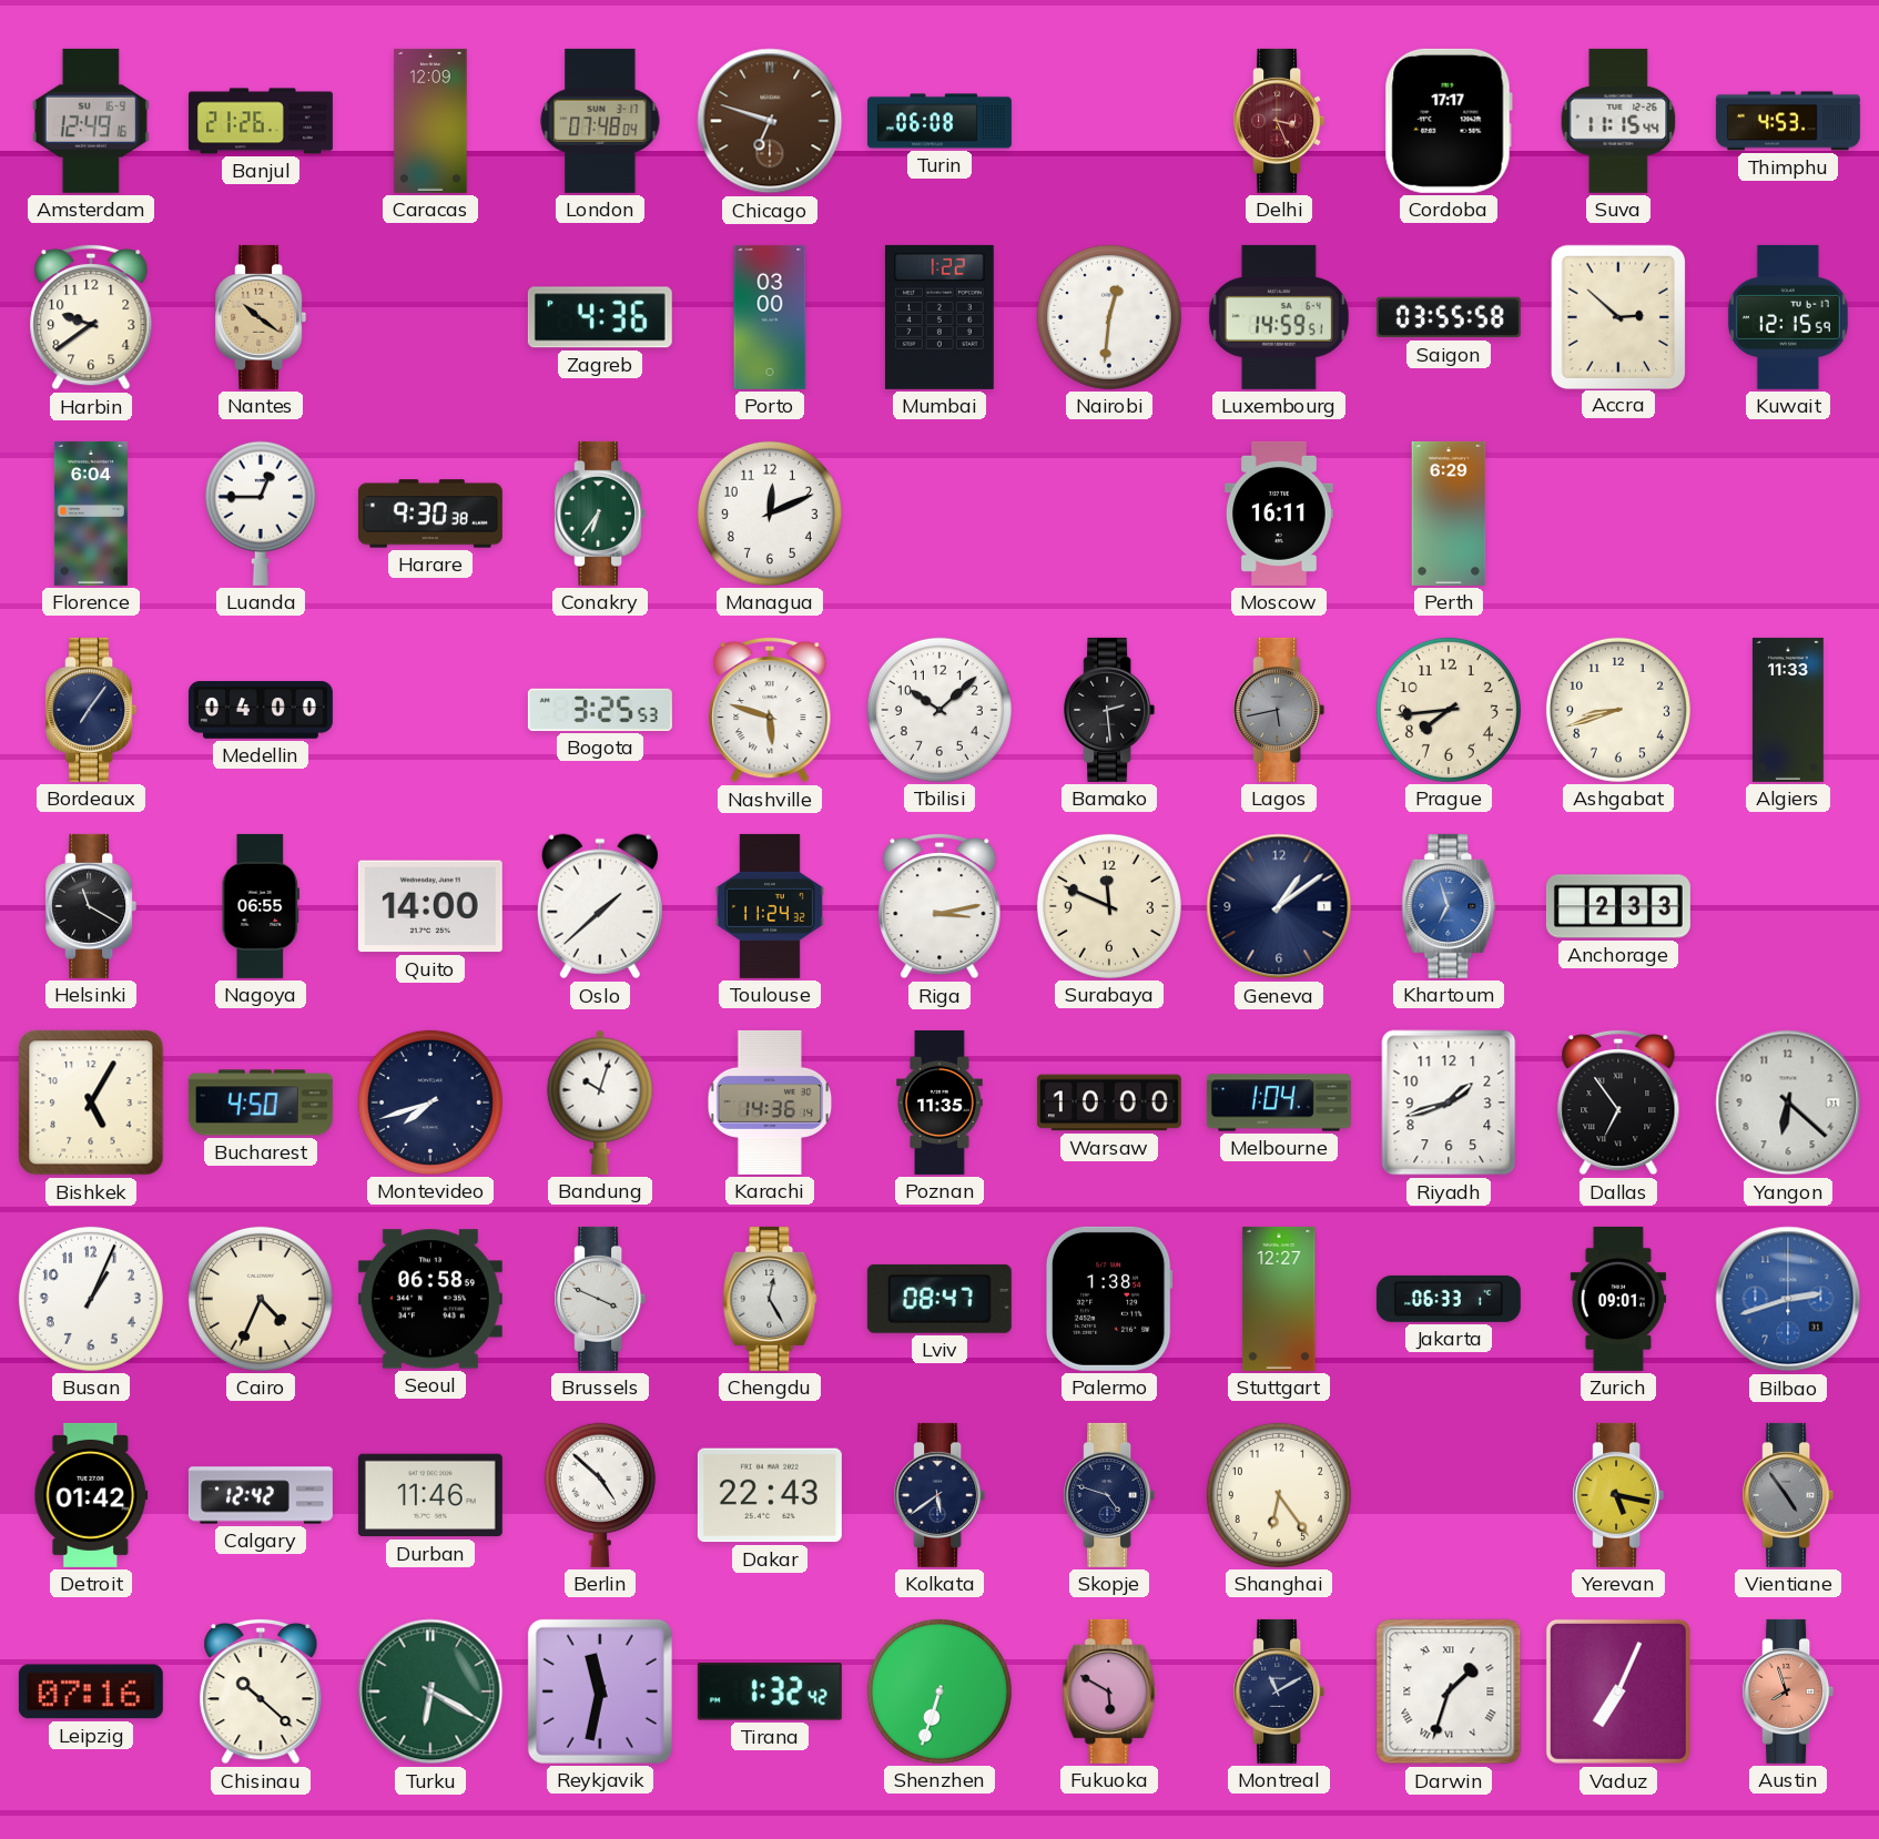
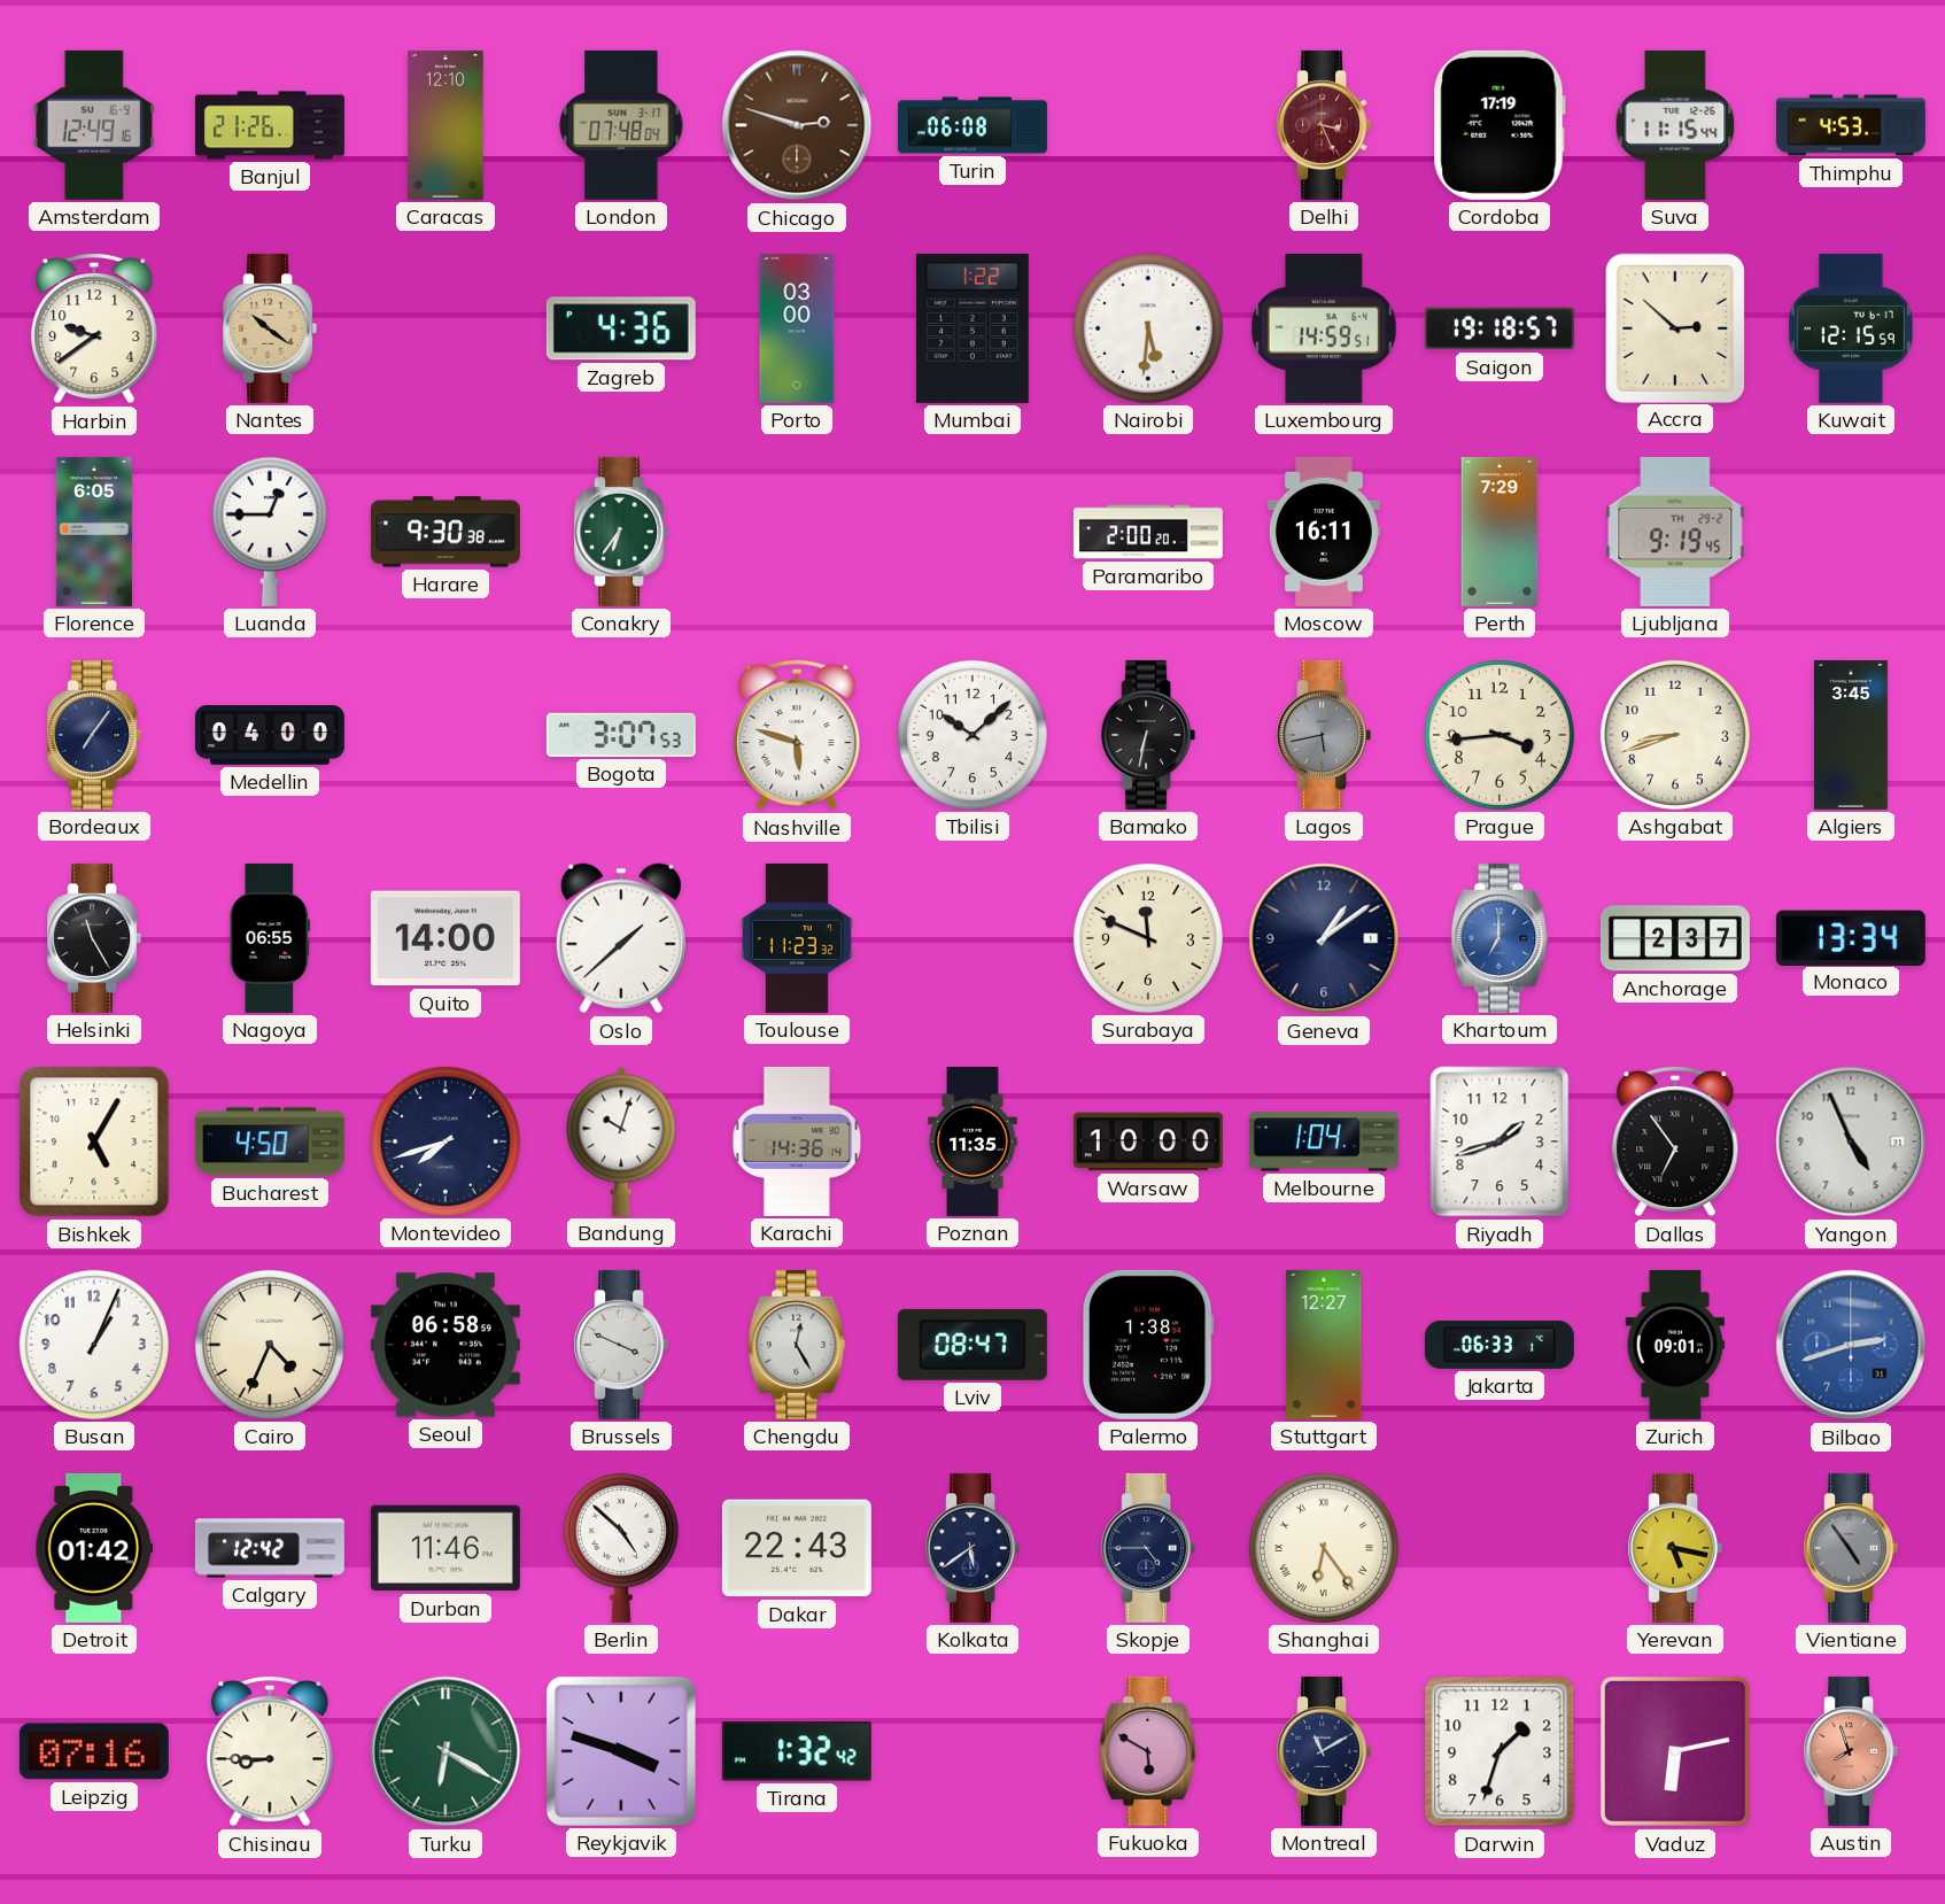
Caracas: 12:09 -> 12:10
Chicago: 6:48 -> 2:48
Cordoba: 17:17 -> 17:19
Nairobi: 12:31 -> 5:31
Saigon: 03:55 -> 19:18
Florence: 6:04 -> 6:05
Managua: 12:11 -> none
Paramaribo: none -> 2:00
Perth: 6:29 -> 7:29
Ljubljana: none -> 9:19
Bogota: 3:25 -> 3:07
Bamako: 2:29 -> 6:32
Prague: 7:44 -> 3:44
Algiers: 11:33 -> 3:45
Helsinki: 11:20 -> 11:25
Toulouse: 11:24 -> 11:23
Riga: 3:13 -> none
Khartoum: 6:57 -> 7:00
Anchorage: 2:33 -> 2:37
Monaco: none -> 13:34
Yangon: 6:22 -> 4:56
Skopje: 4:48 -> 4:45
Shanghai numerals: Arabic -> Roman
Chisinau: 10:22 -> 8:45
Reykjavik: 11:32 -> 3:48
Shenzhen: 6:33 -> none
Darwin numerals: Roman -> Arabic
Vaduz: 7:04 -> 6:13
